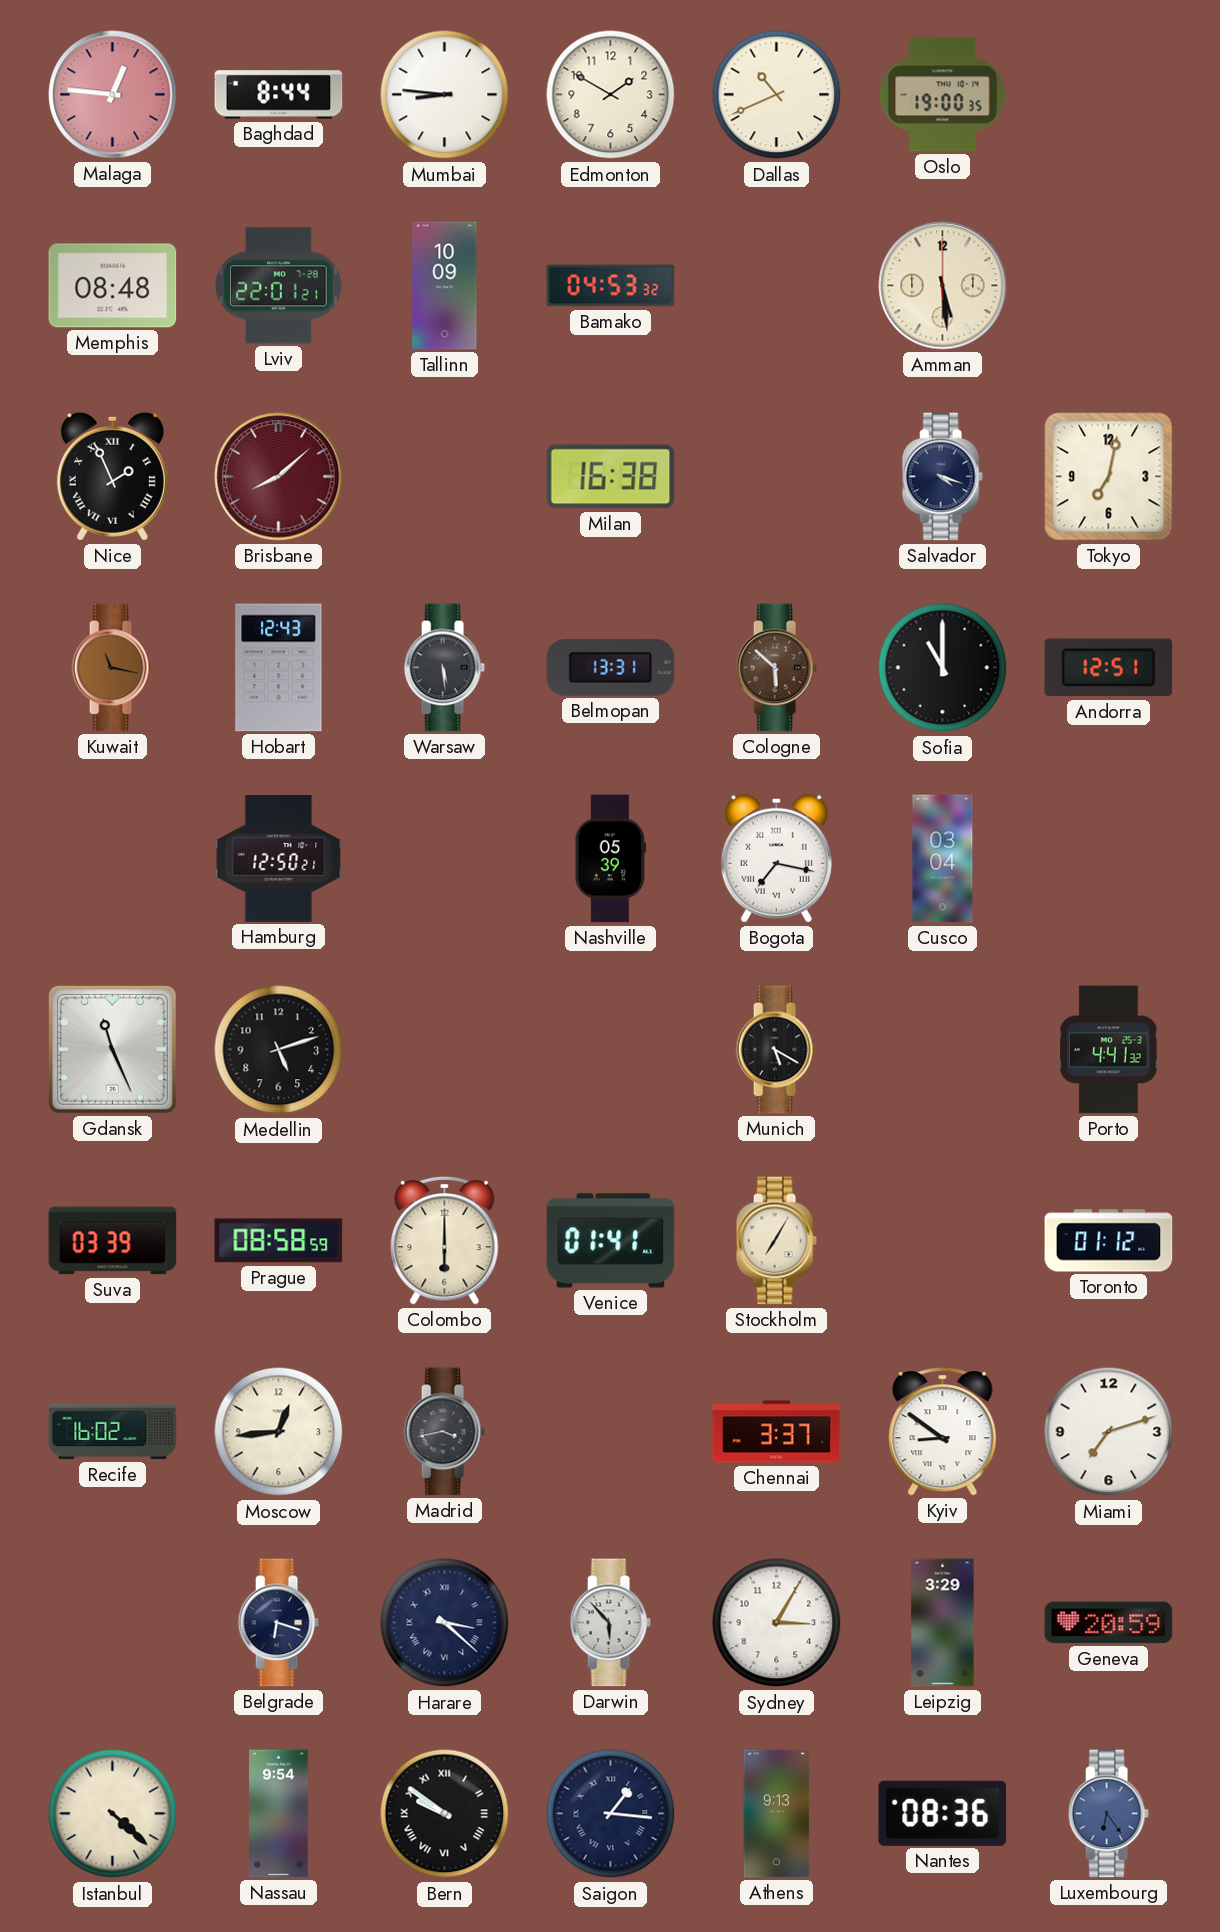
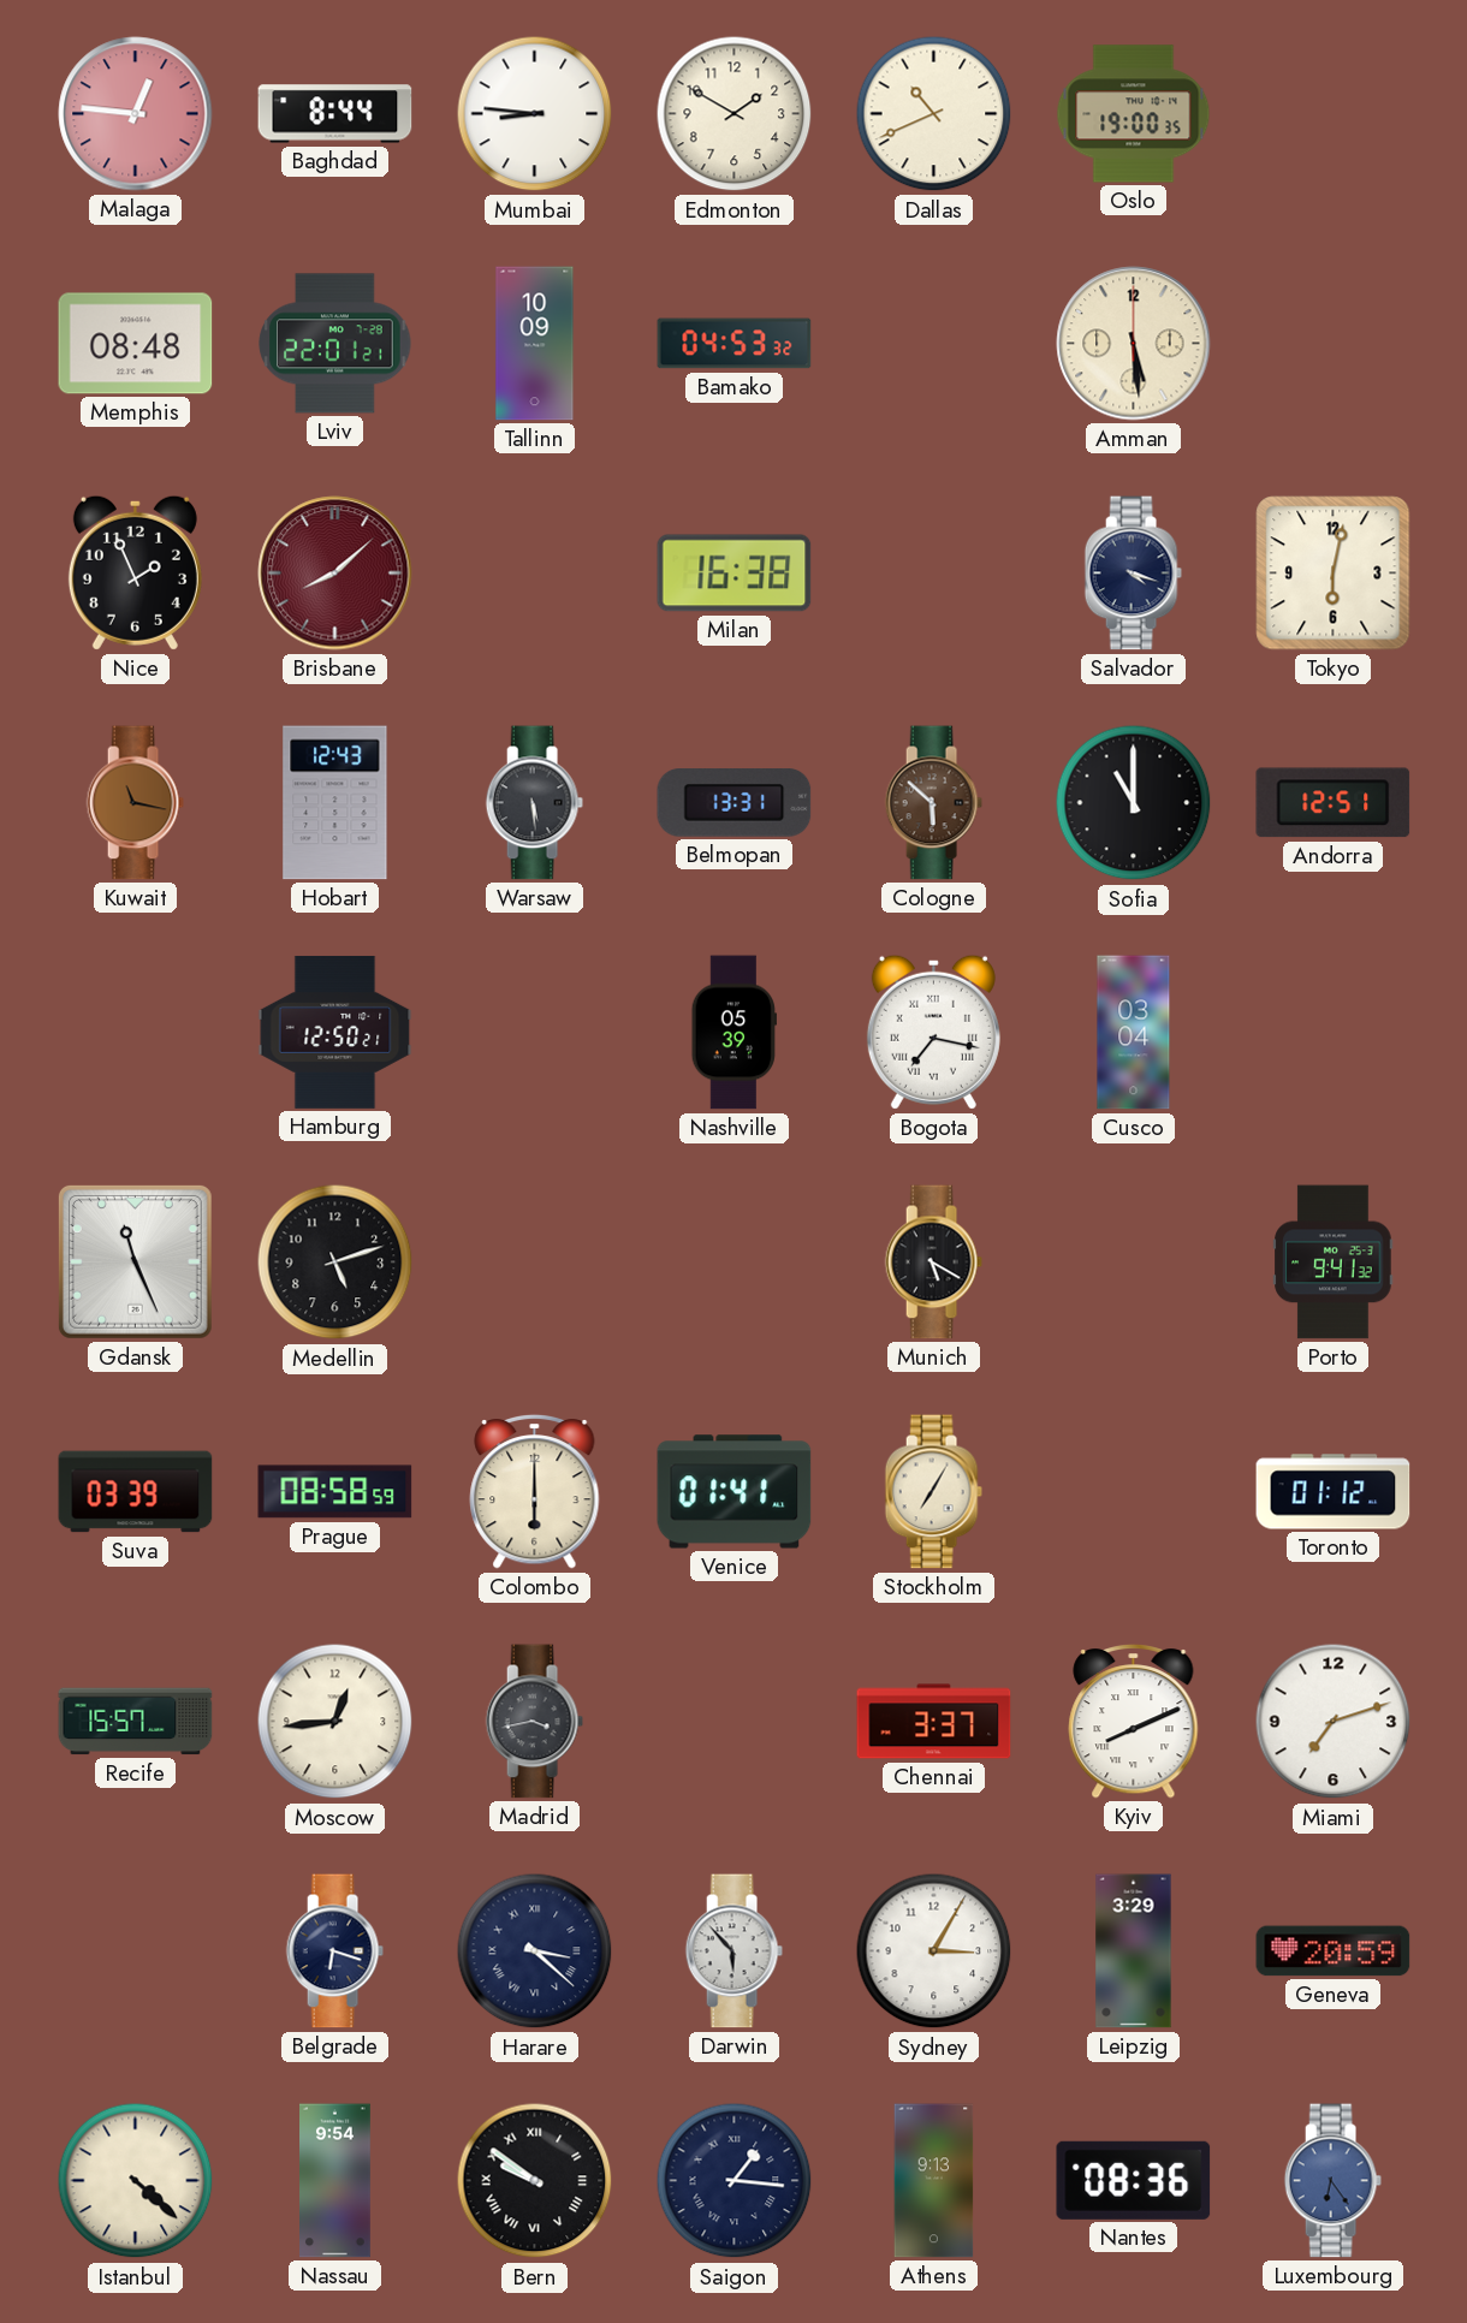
Nice numerals: Roman -> Arabic
Tokyo: 7:02 -> 6:02
Porto: 4:41 -> 9:41
Recife: 16:02 -> 15:57
Kyiv: 8:51 -> 8:11
